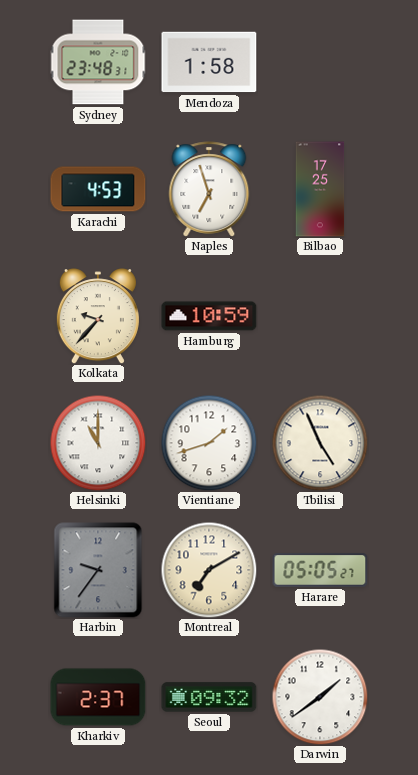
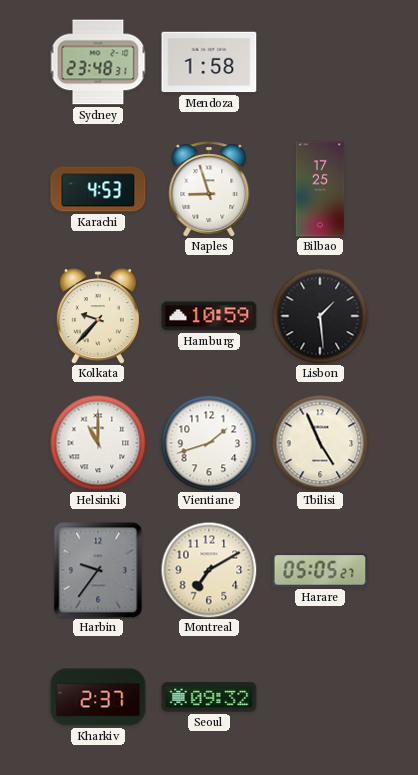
Naples: 6:57 -> 8:57
Lisbon: none -> 1:29
Darwin: 1:39 -> none
